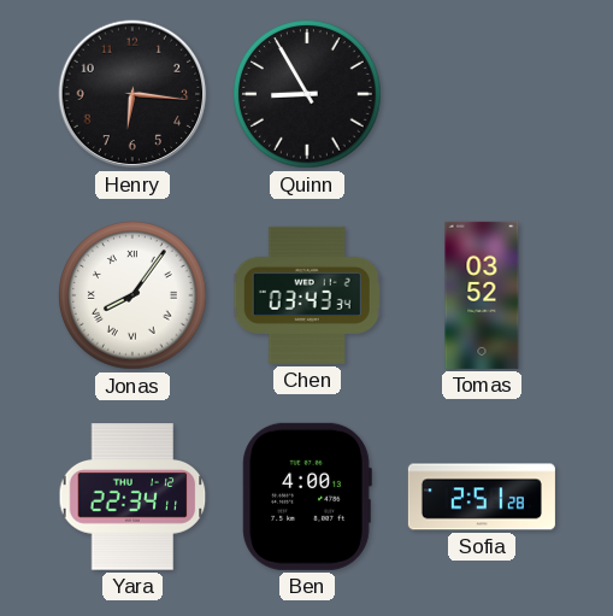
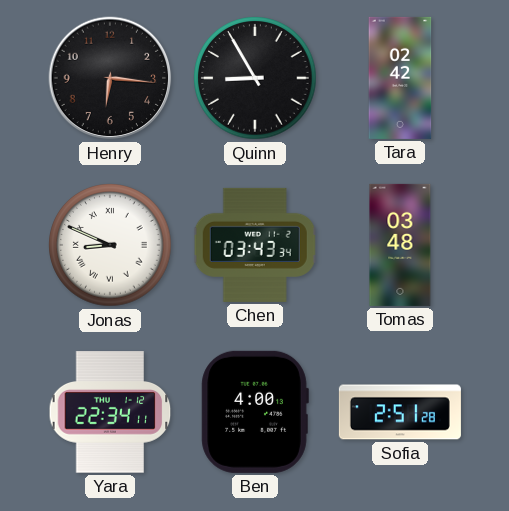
Tara: none -> 02:42
Jonas: 8:06 -> 8:49
Tomas: 03:52 -> 03:48
